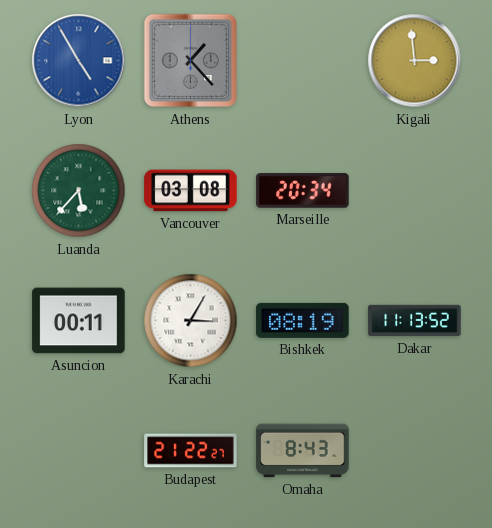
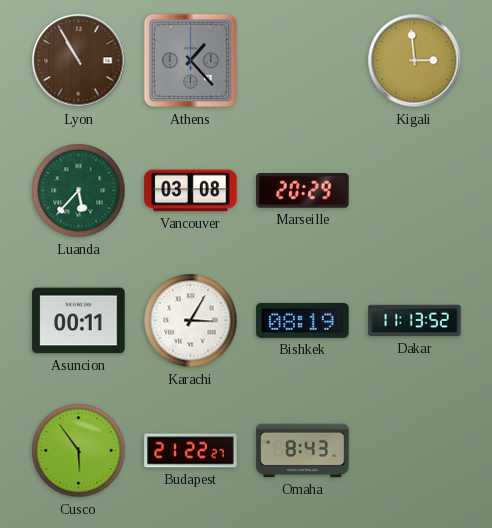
Lyon: 4:55 -> 10:55
Lyon dial: blue -> brown
Marseille: 20:34 -> 20:29
Cusco: none -> 5:54
